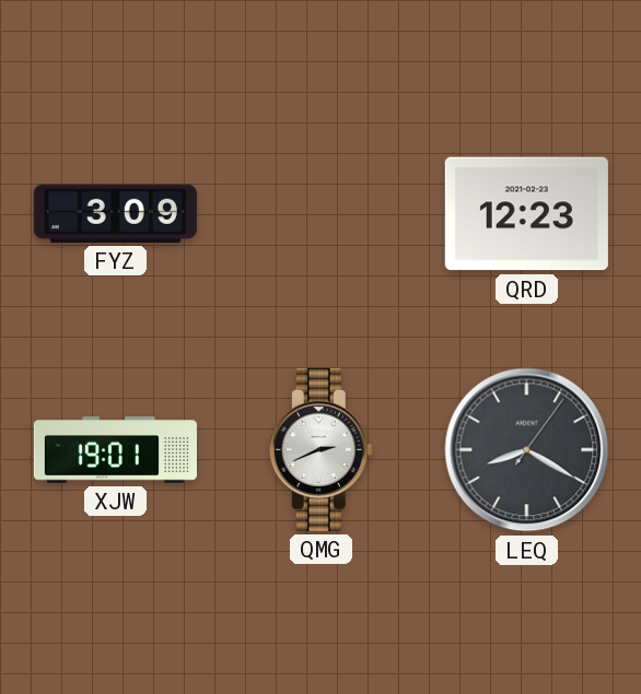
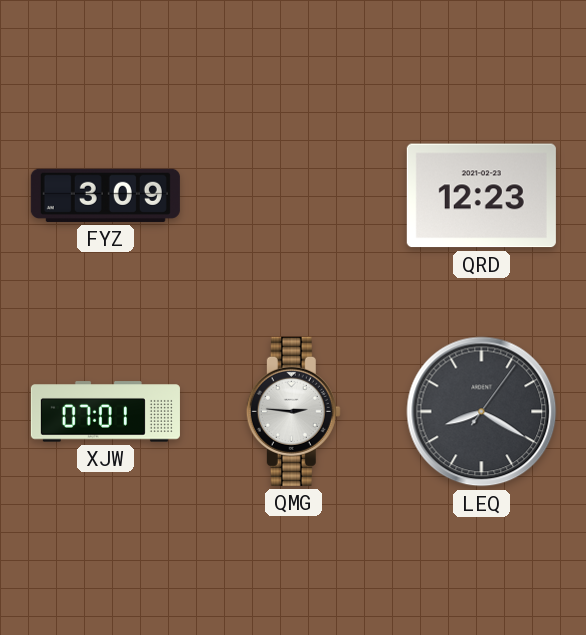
XJW: 19:01 -> 07:01
QMG: 2:41 -> 2:46
